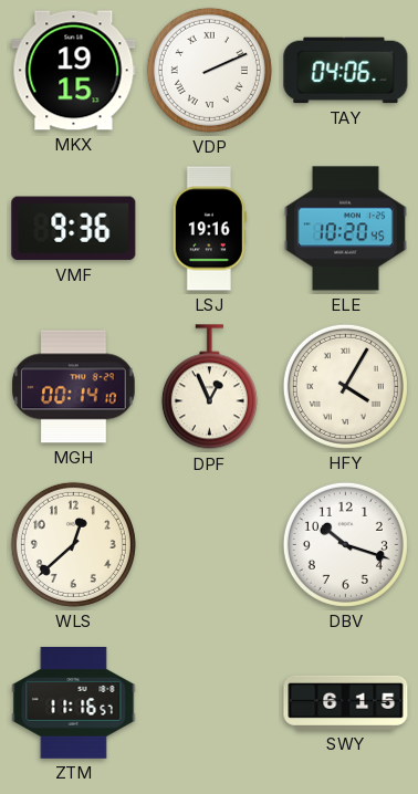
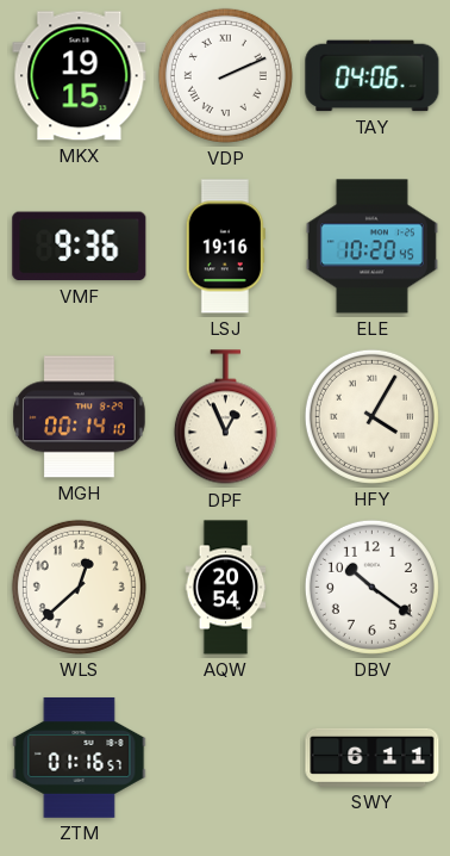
AQW: none -> 20:54
DBV: 10:18 -> 10:21
ZTM: 11:16 -> 01:16
SWY: 6:15 -> 6:11
